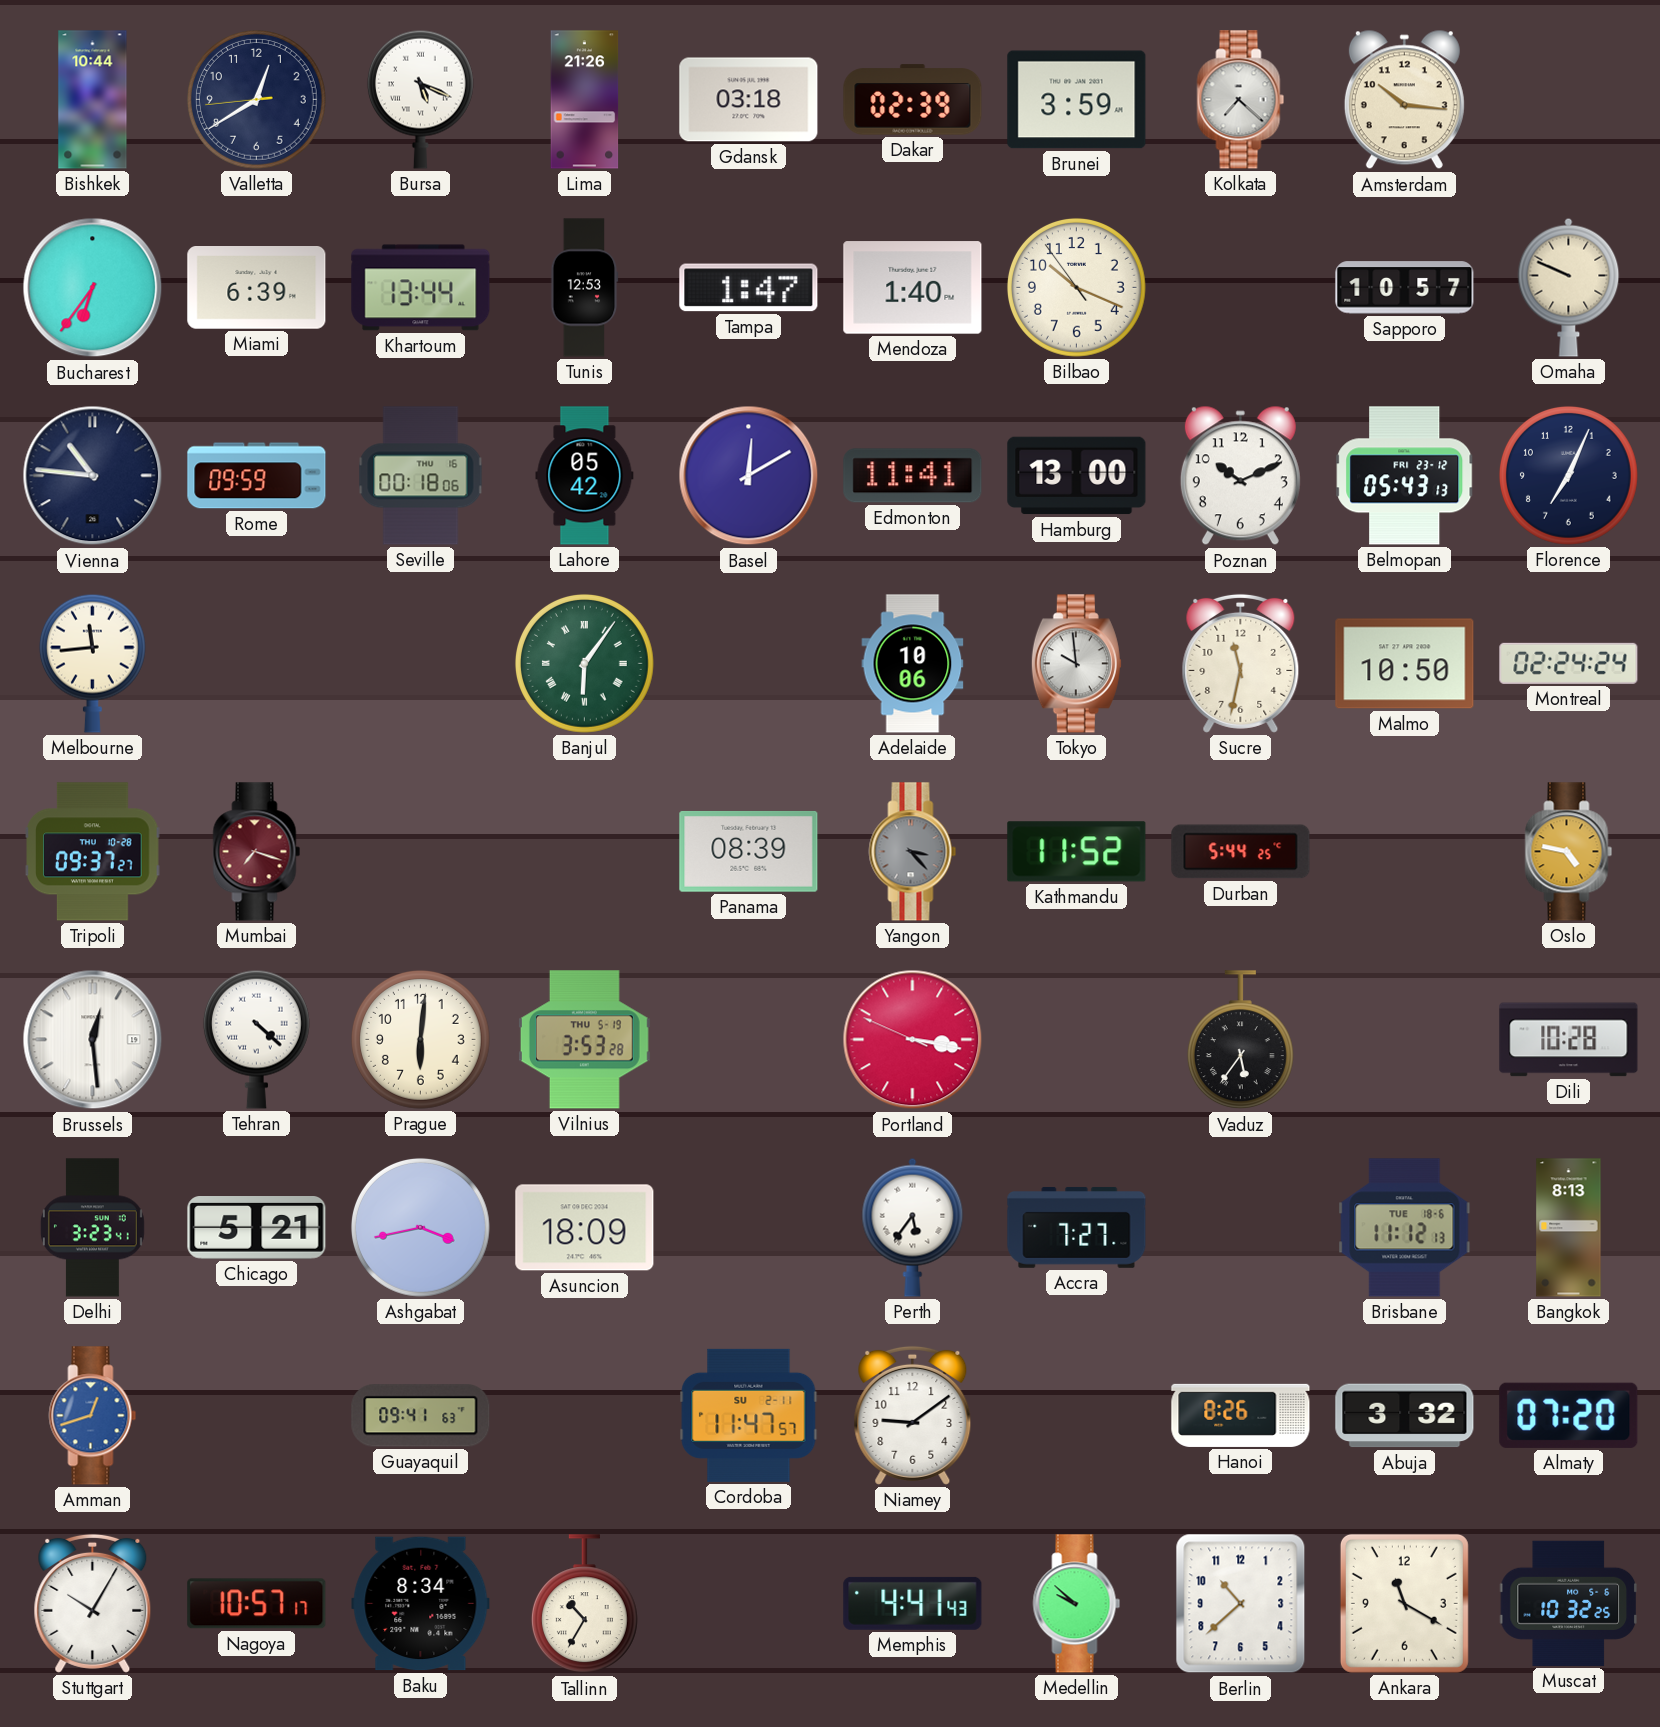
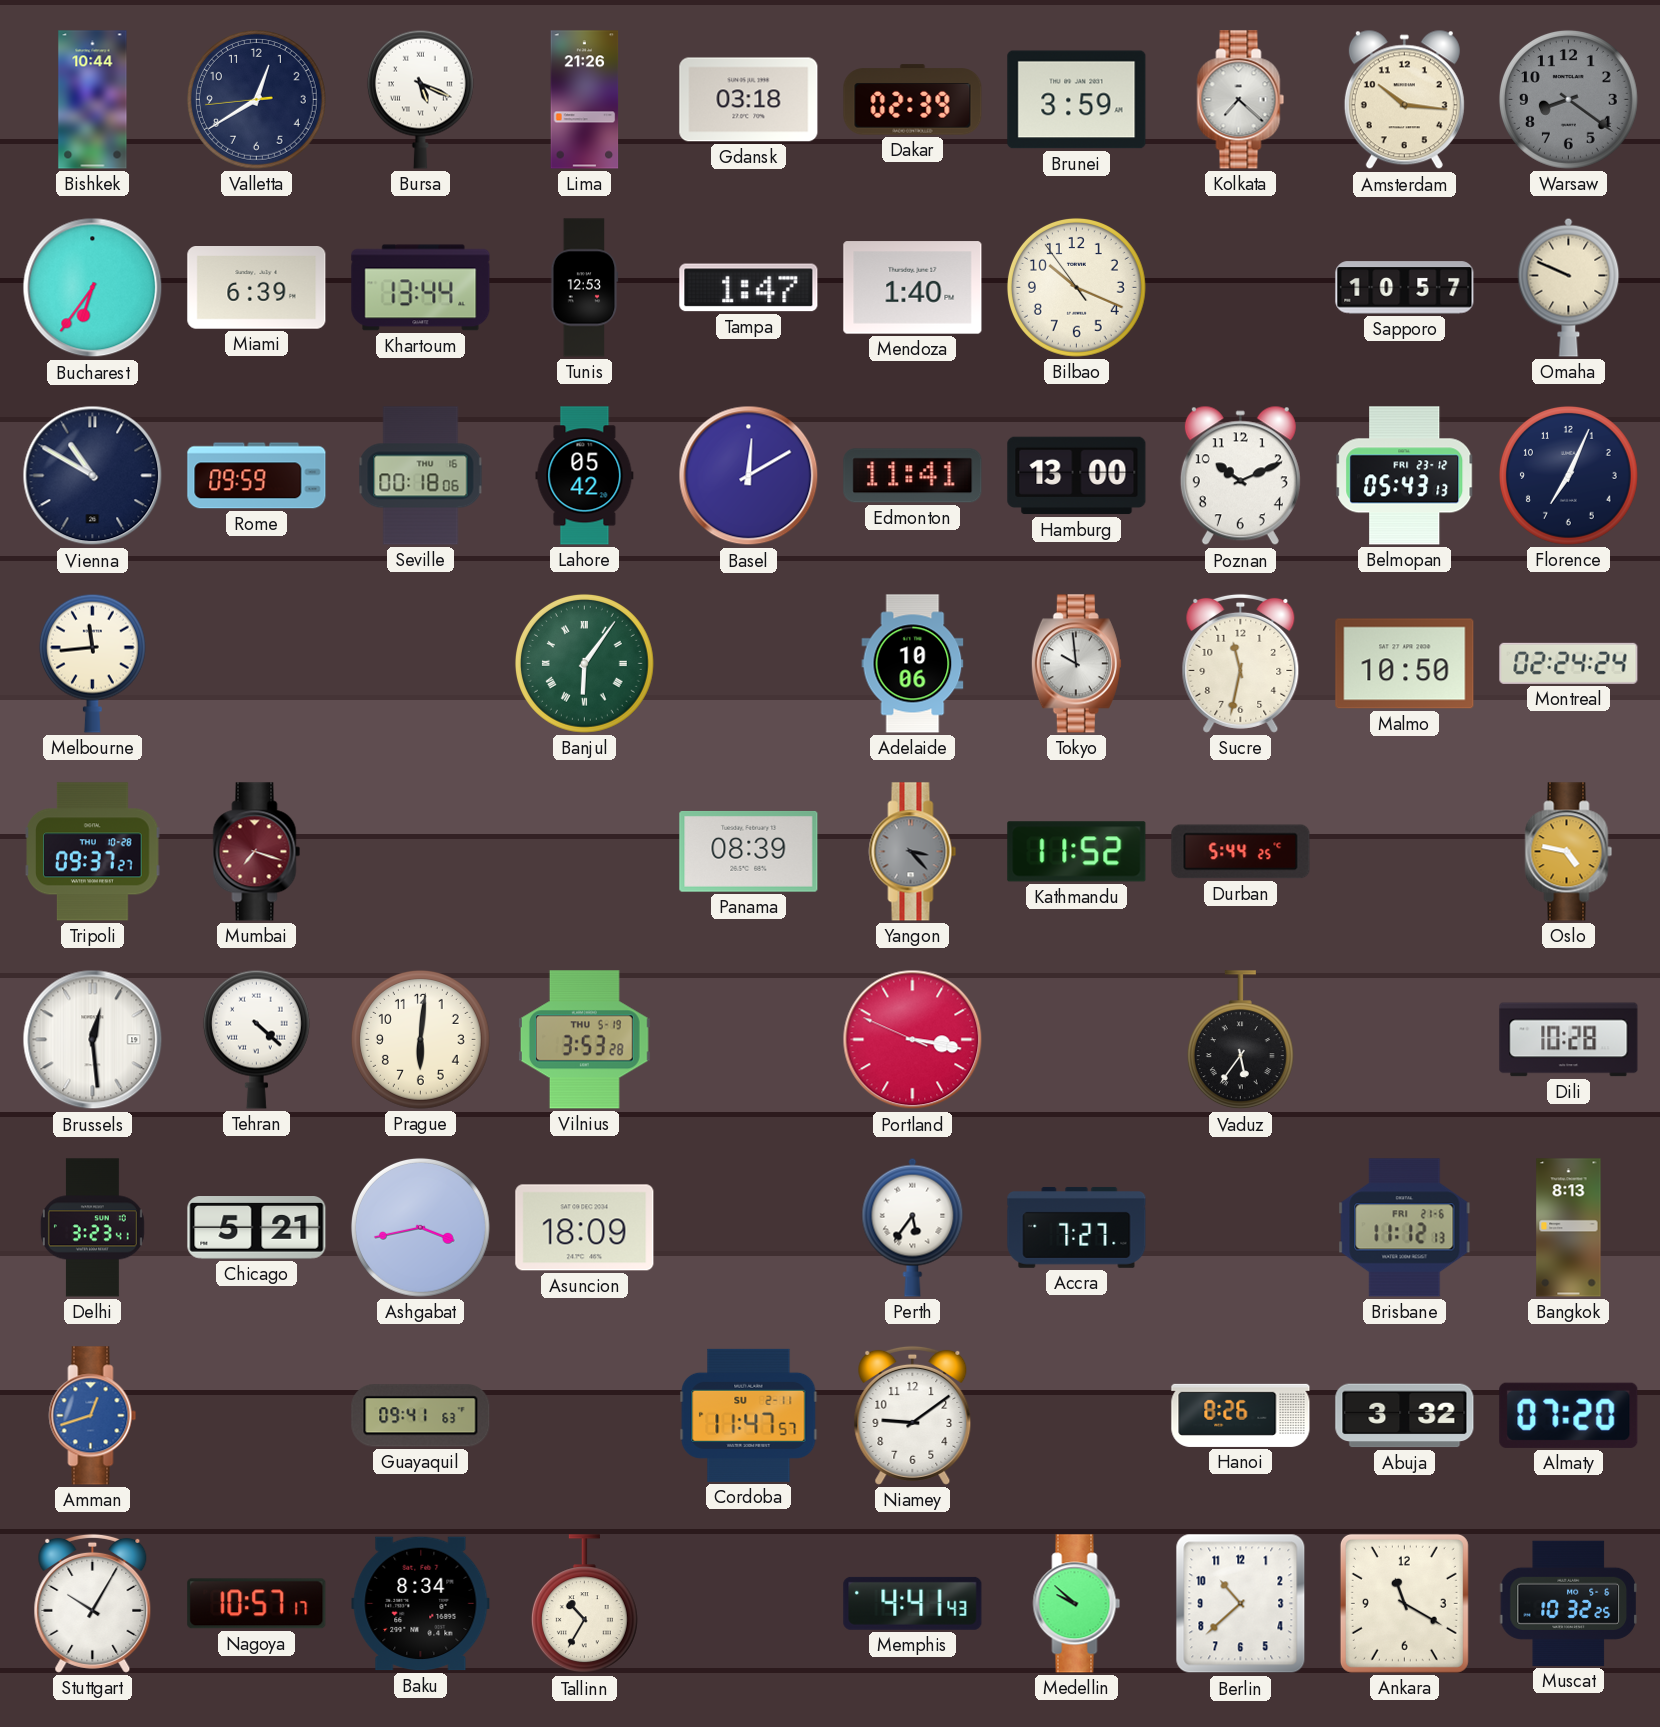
Warsaw: none -> 8:21
Vienna: 10:46 -> 10:50
Brisbane date: TUE 18-6 -> FRI 21-6
